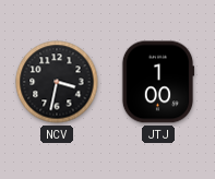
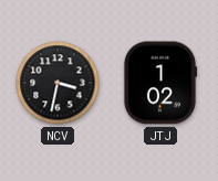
JTJ: 1:00 -> 1:02
